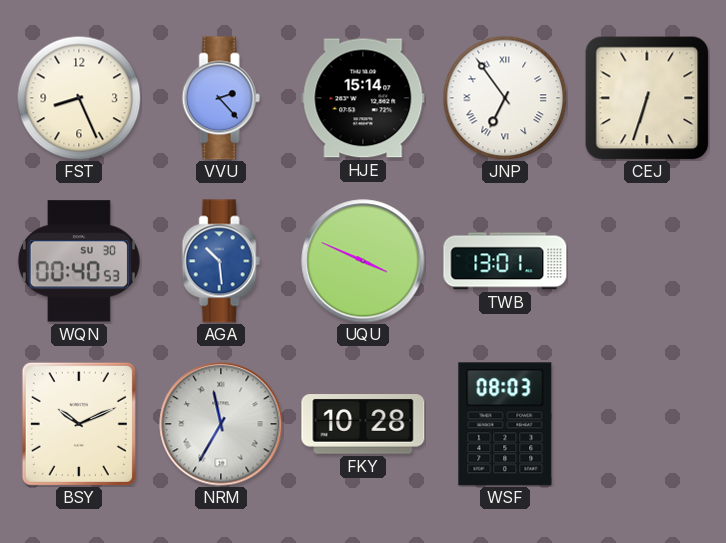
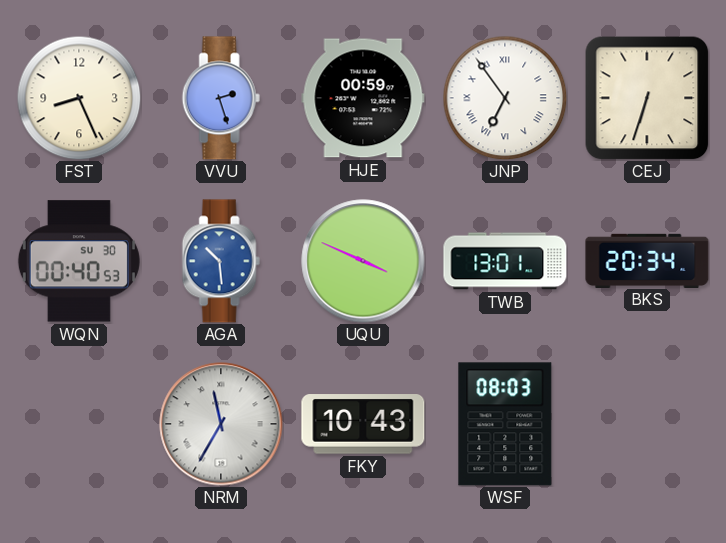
VVU: 2:23 -> 2:27
HJE: 15:14 -> 00:59
BKS: none -> 20:34
BSY: 10:11 -> none
FKY: 10:28 -> 10:43
